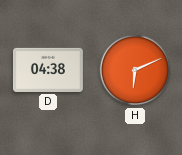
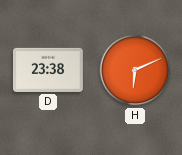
D: 04:38 -> 23:38
